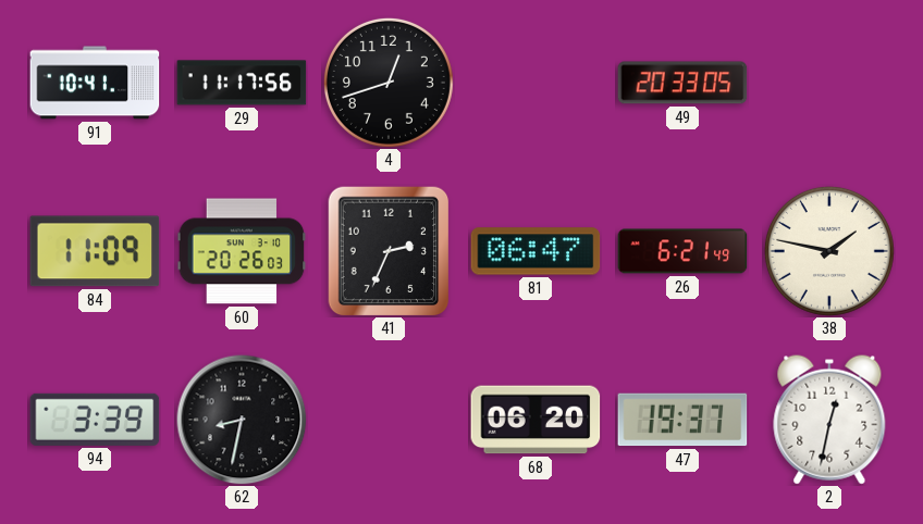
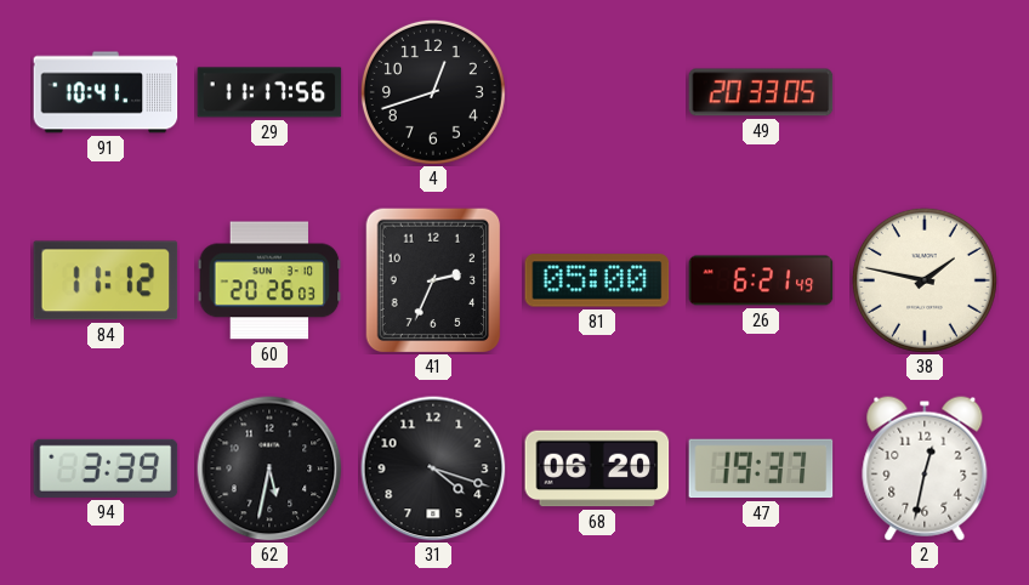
84: 11:09 -> 11:12
81: 06:47 -> 05:00
62: 8:32 -> 5:32
31: none -> 4:18
